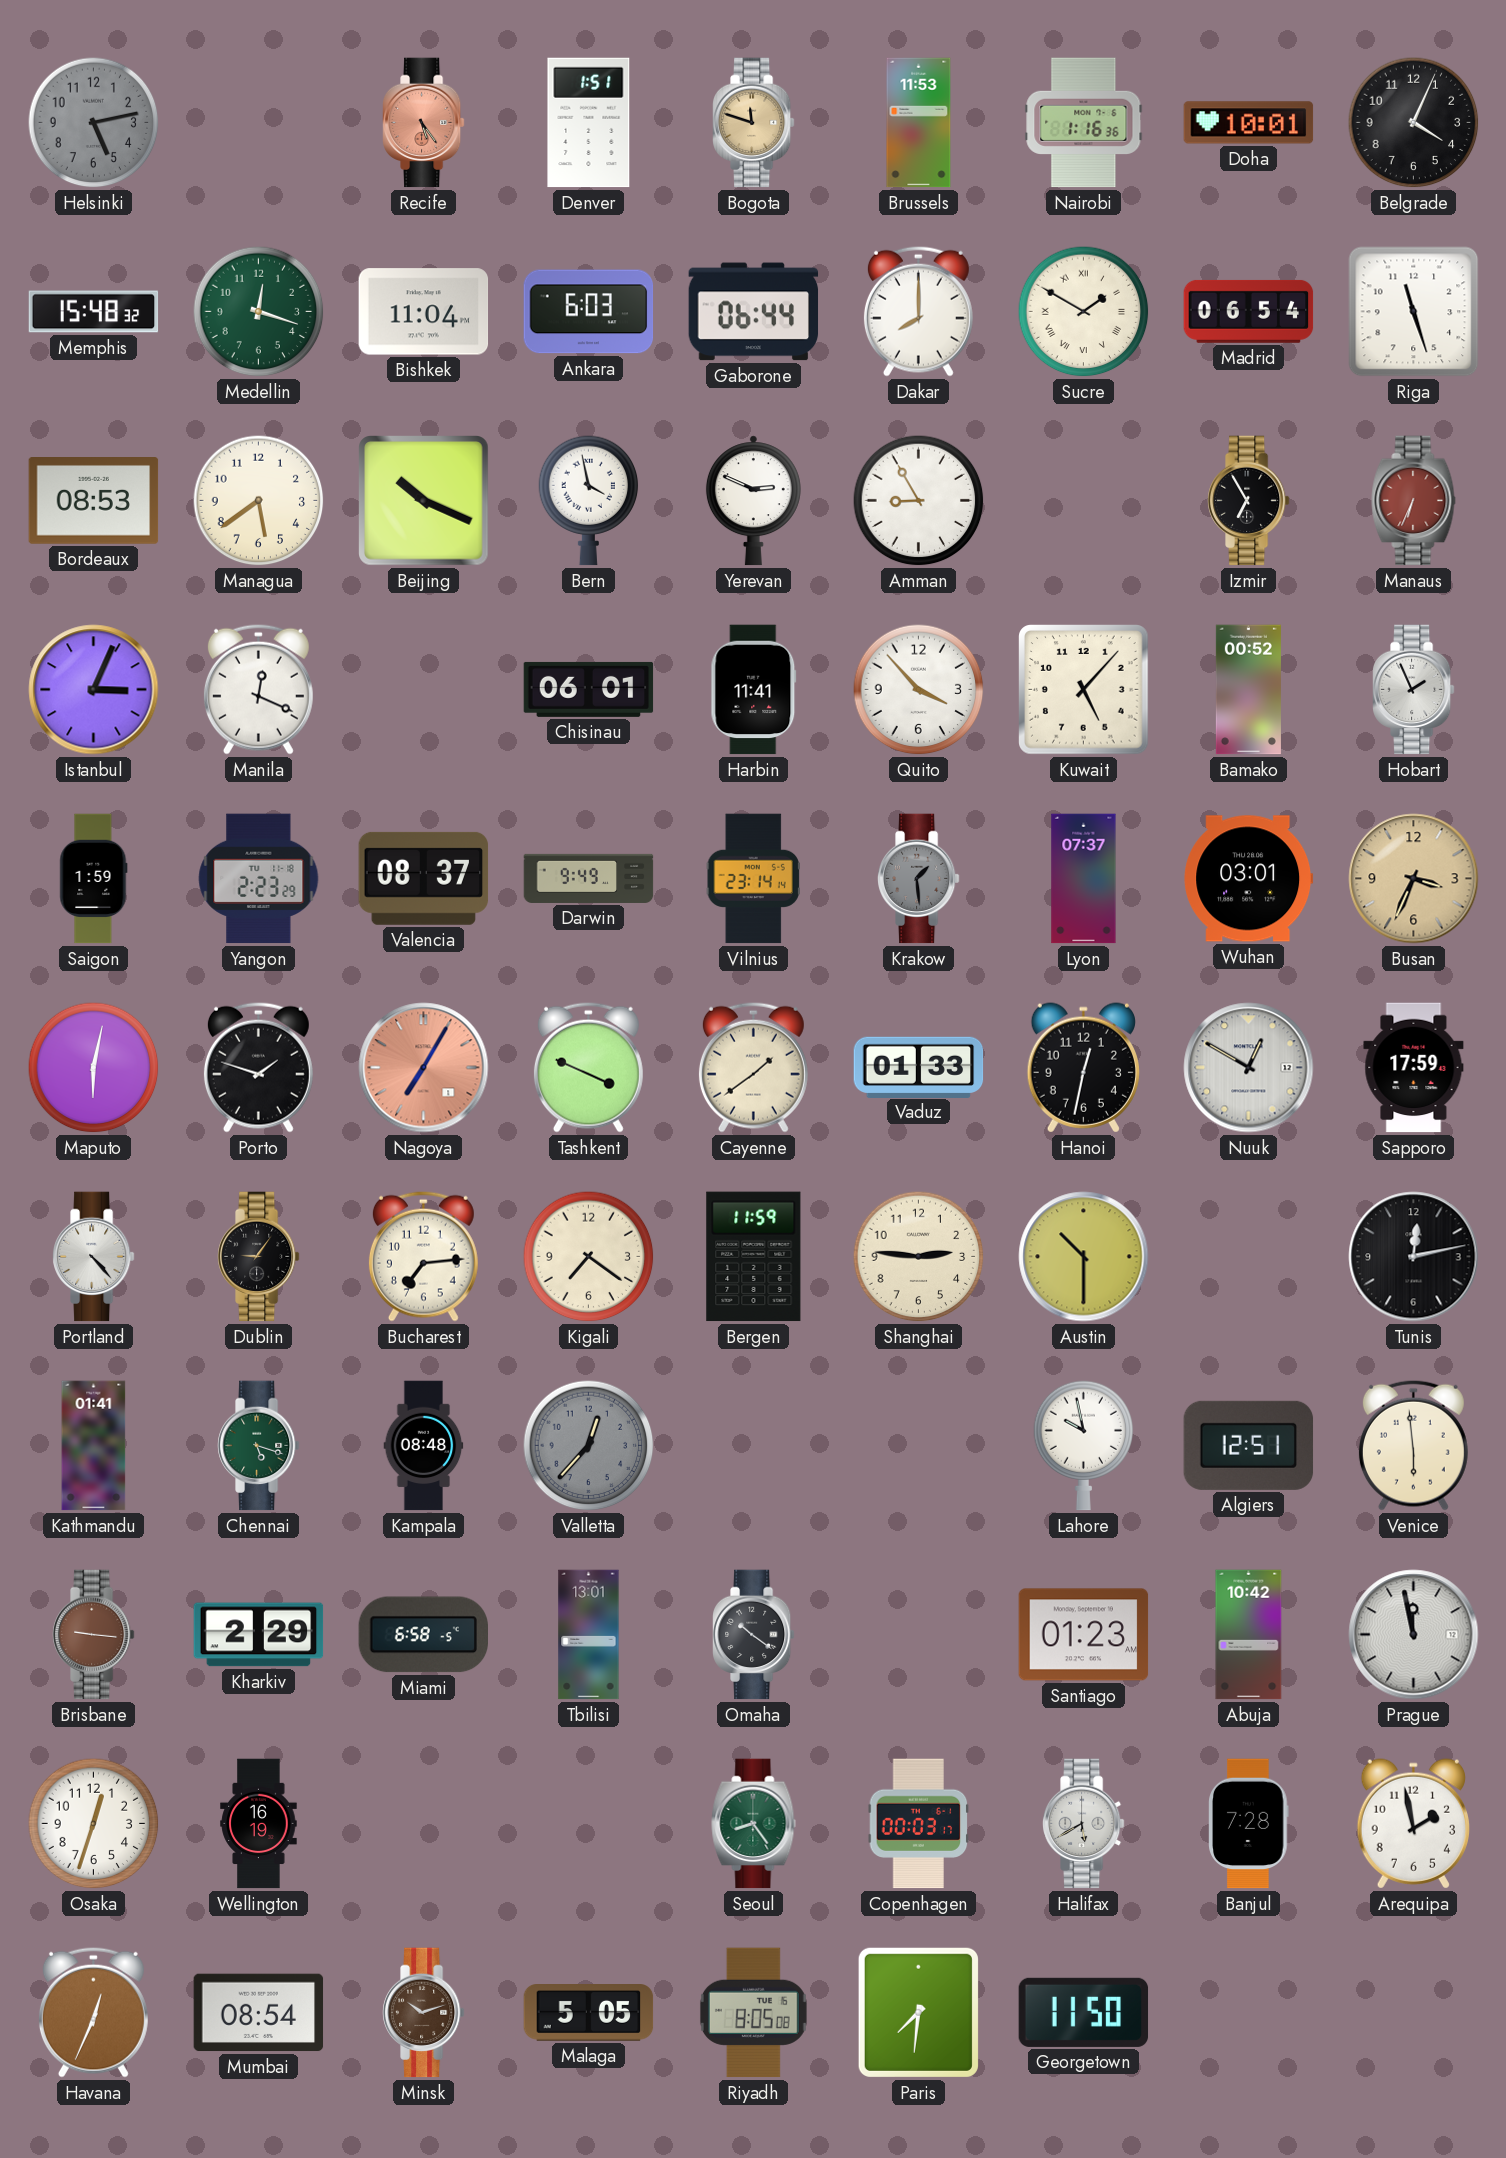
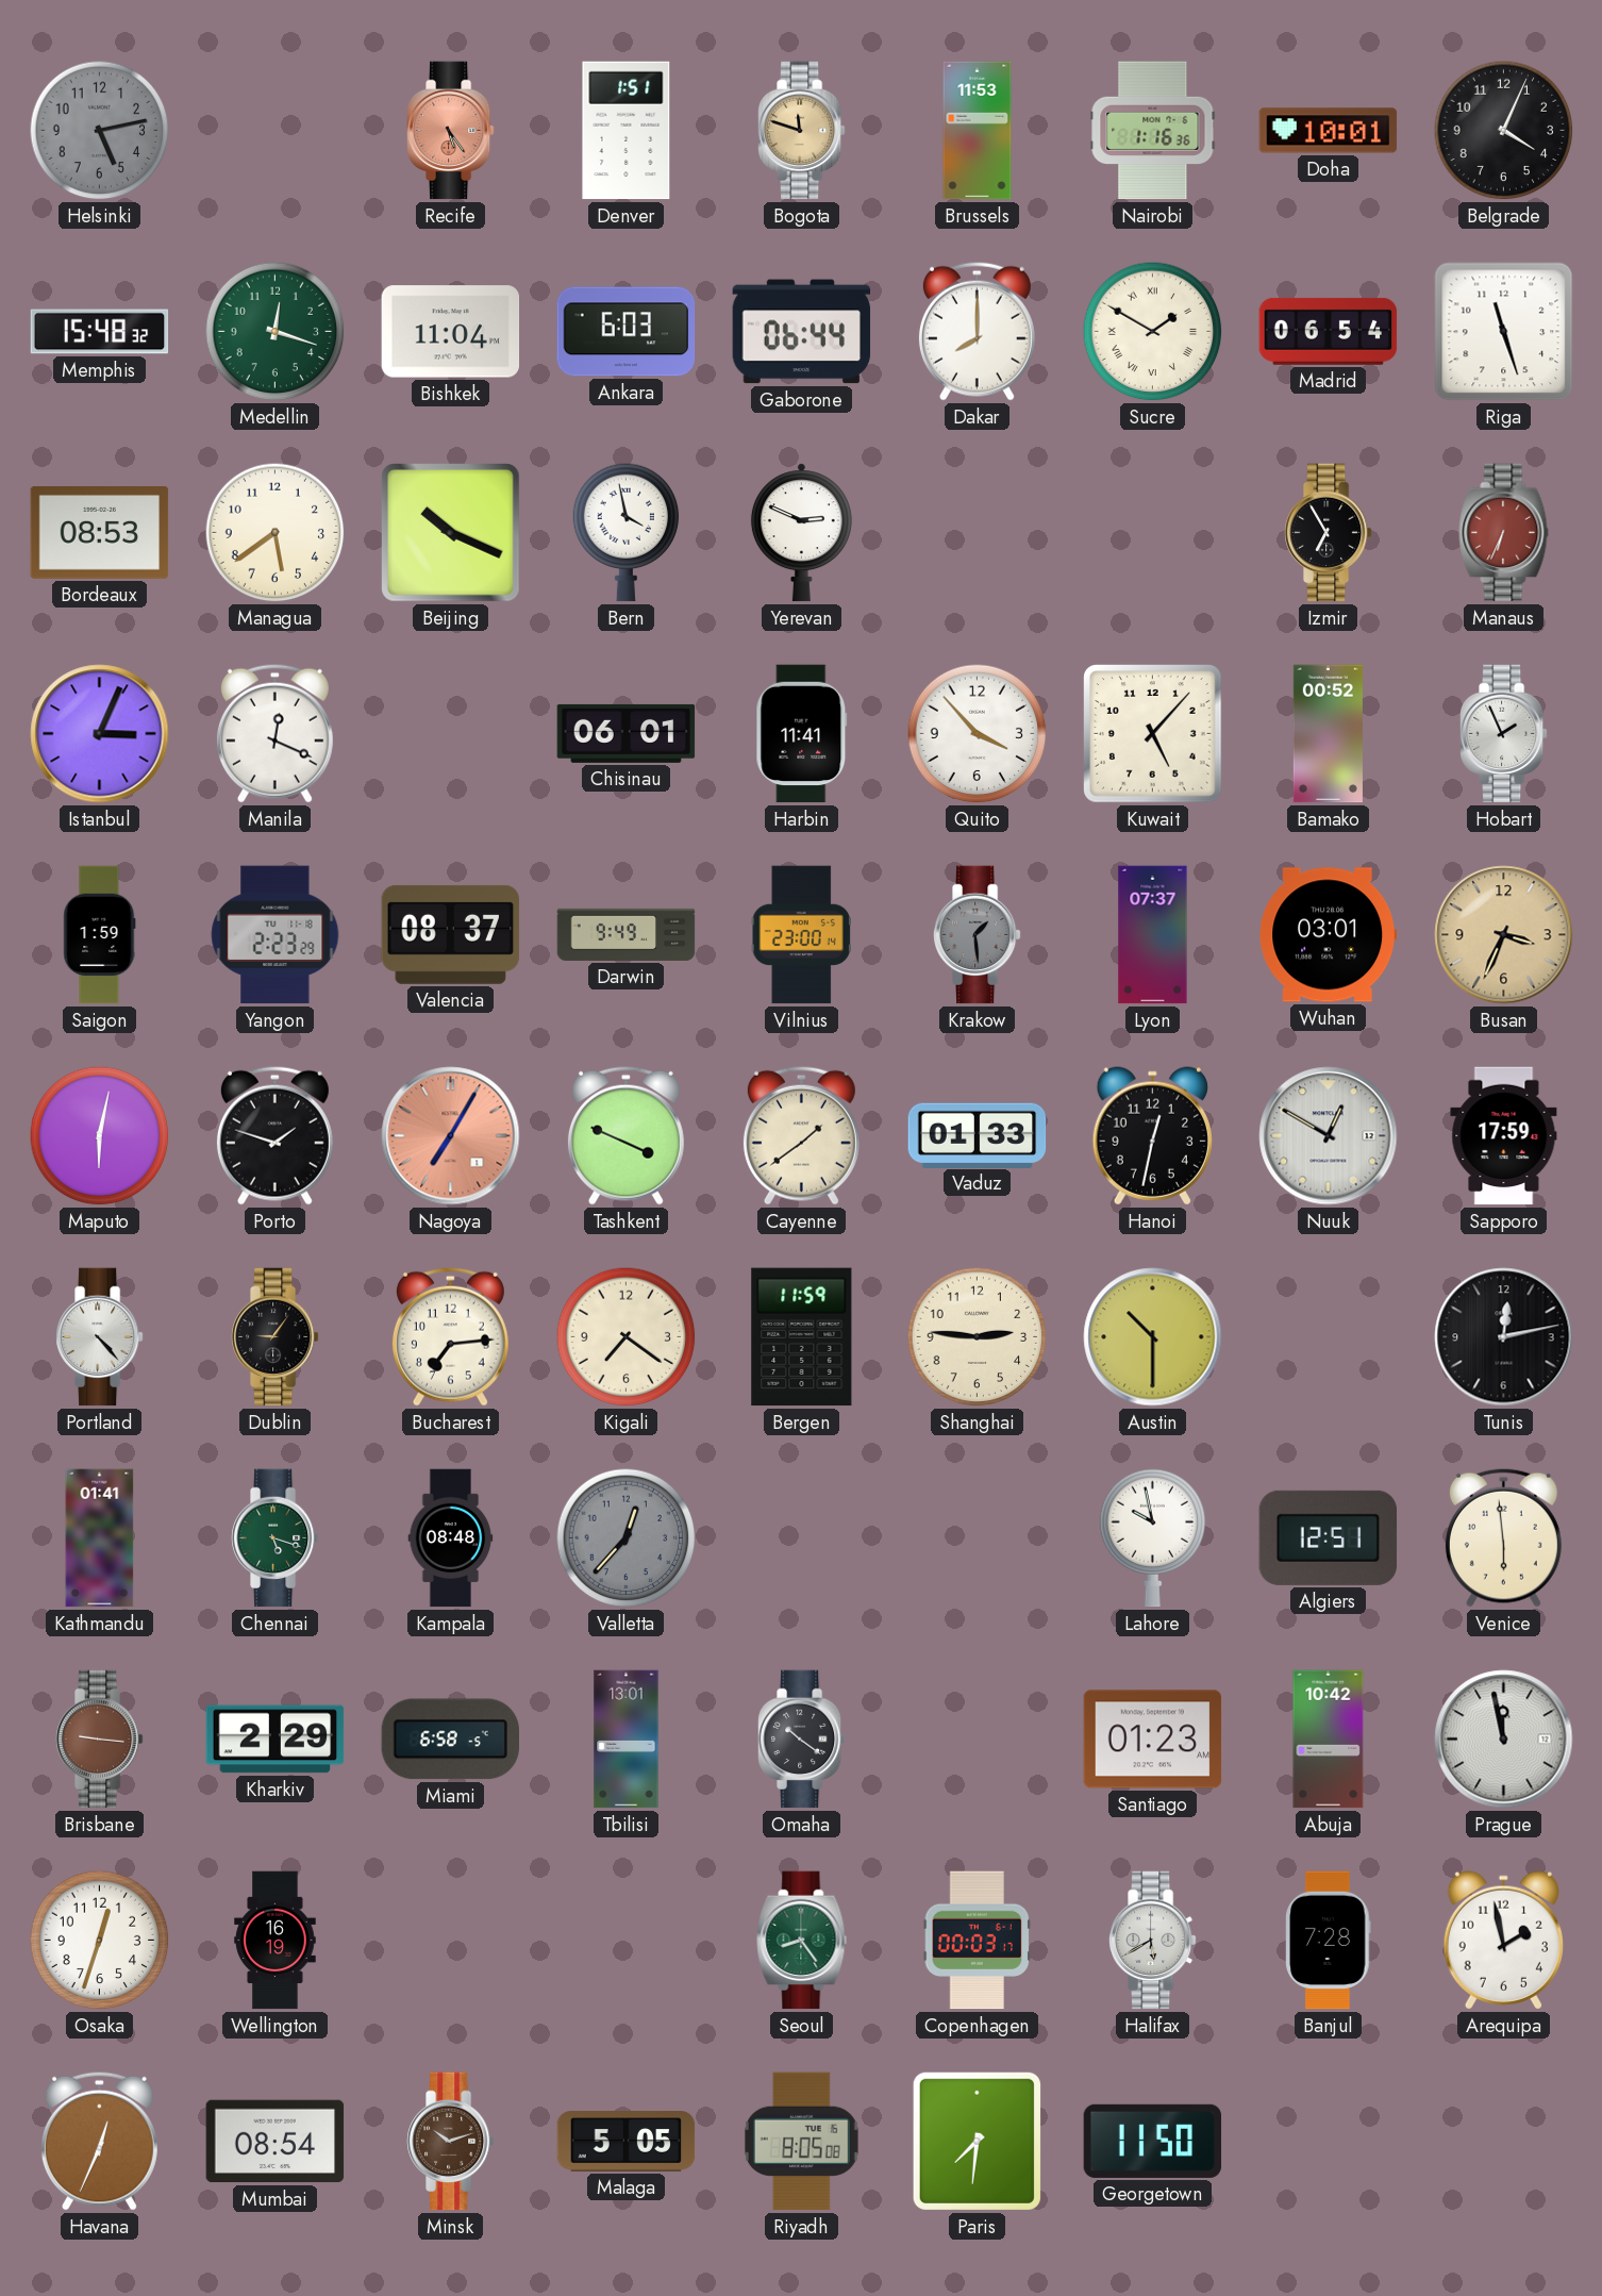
Amman: 8:55 -> none
Vilnius: 23:14 -> 23:00
